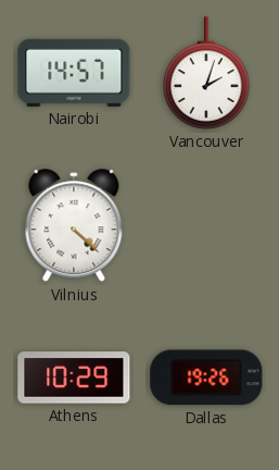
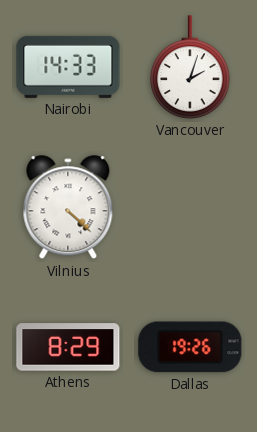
Nairobi: 14:57 -> 14:33
Athens: 10:29 -> 8:29
